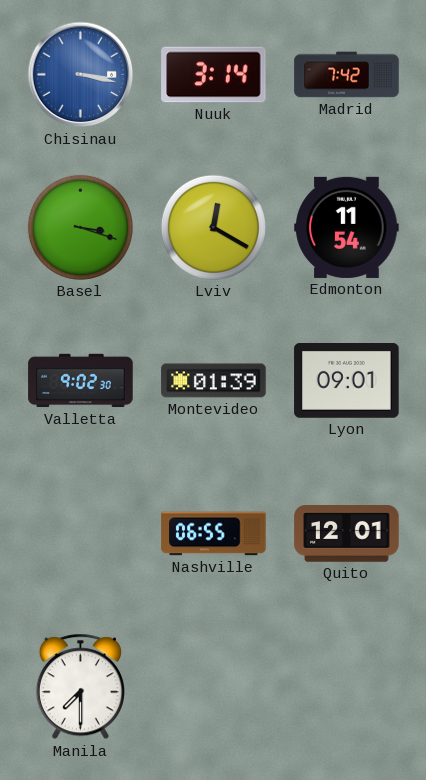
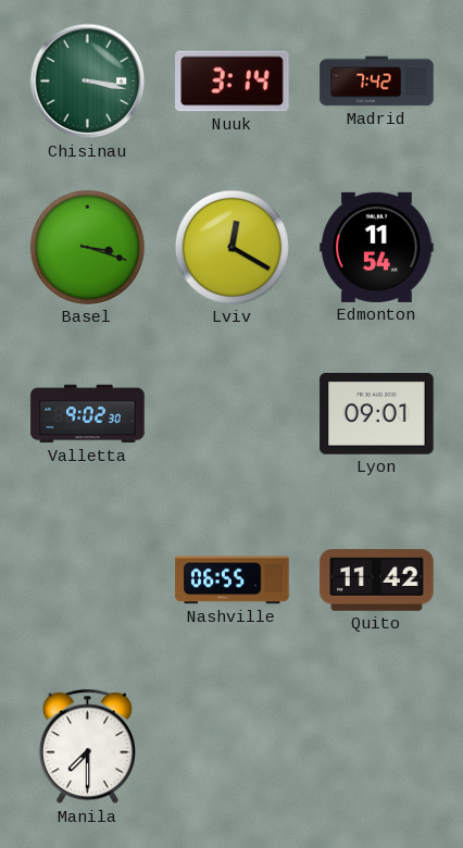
Chisinau dial: blue -> green
Montevideo: 01:39 -> none
Quito: 12:01 -> 11:42
